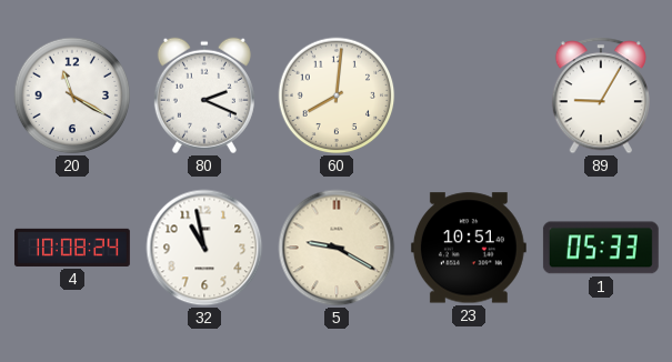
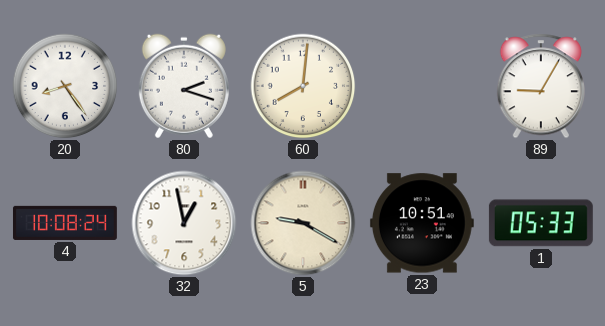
20: 11:20 -> 8:24
80: 2:19 -> 2:18
32: 10:58 -> 12:58
